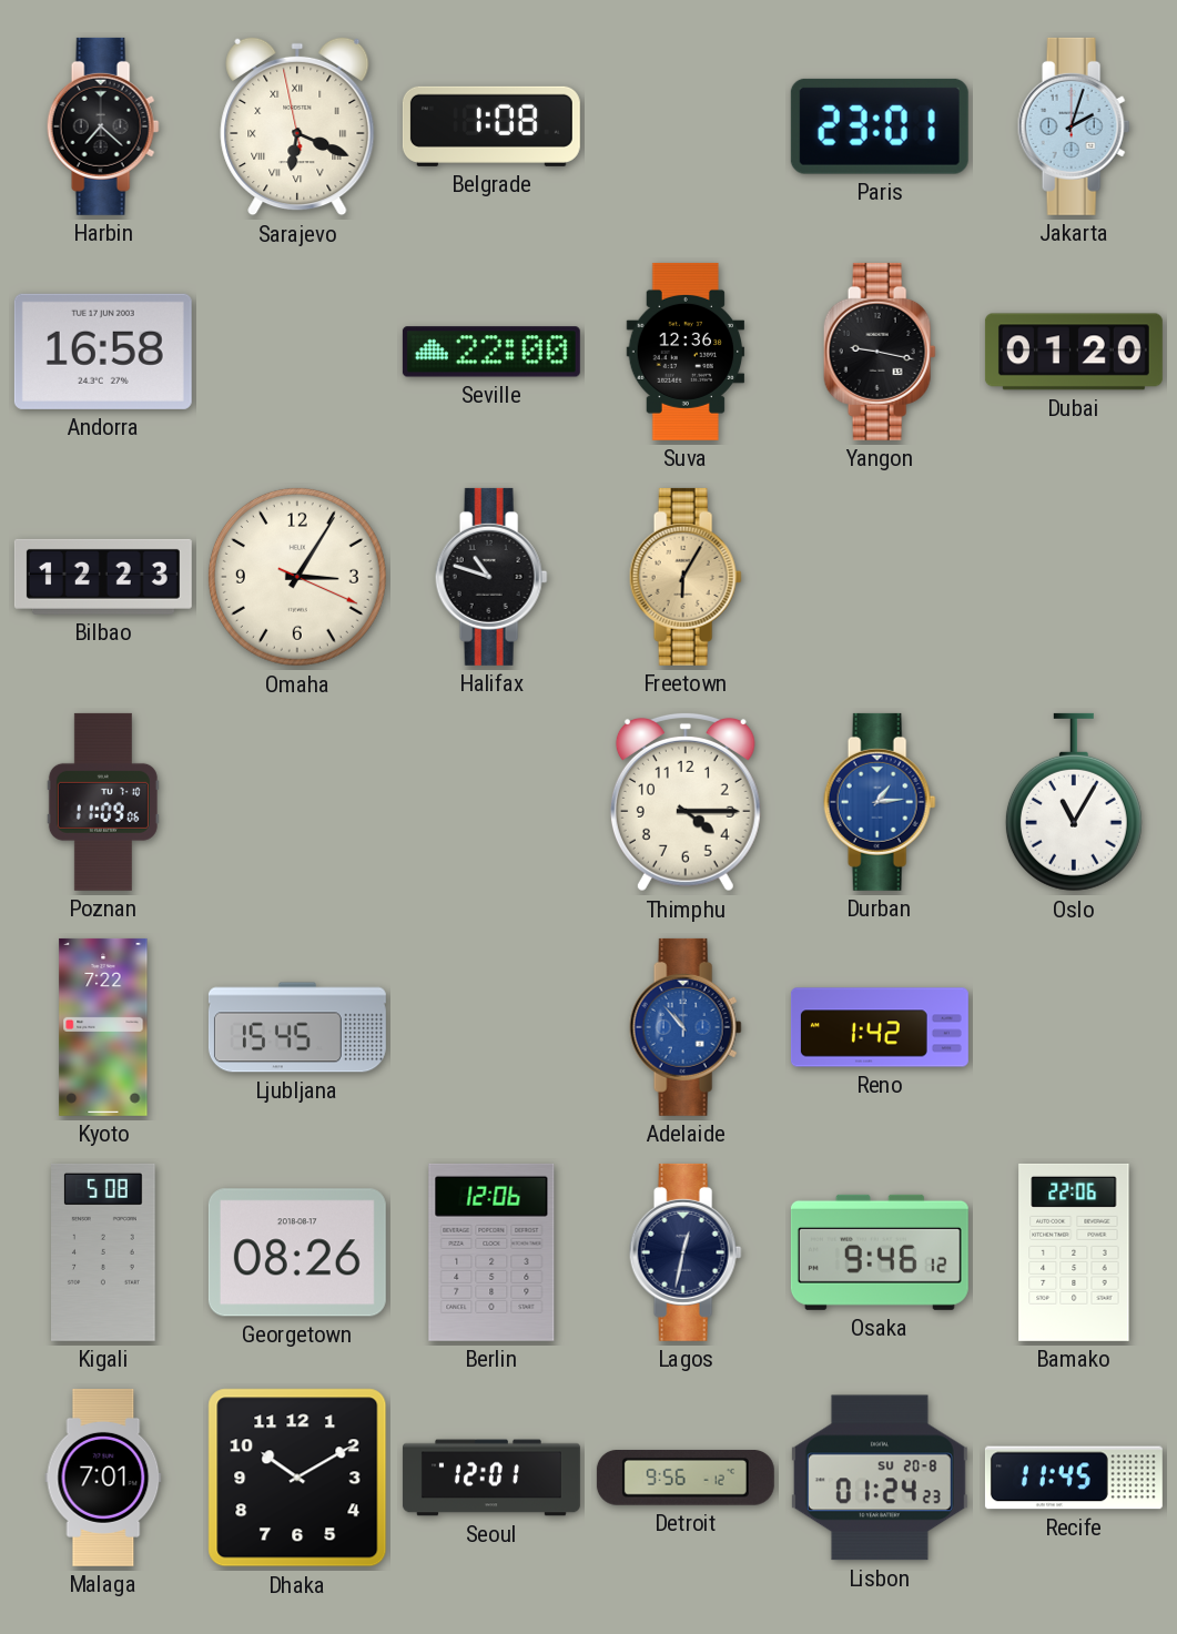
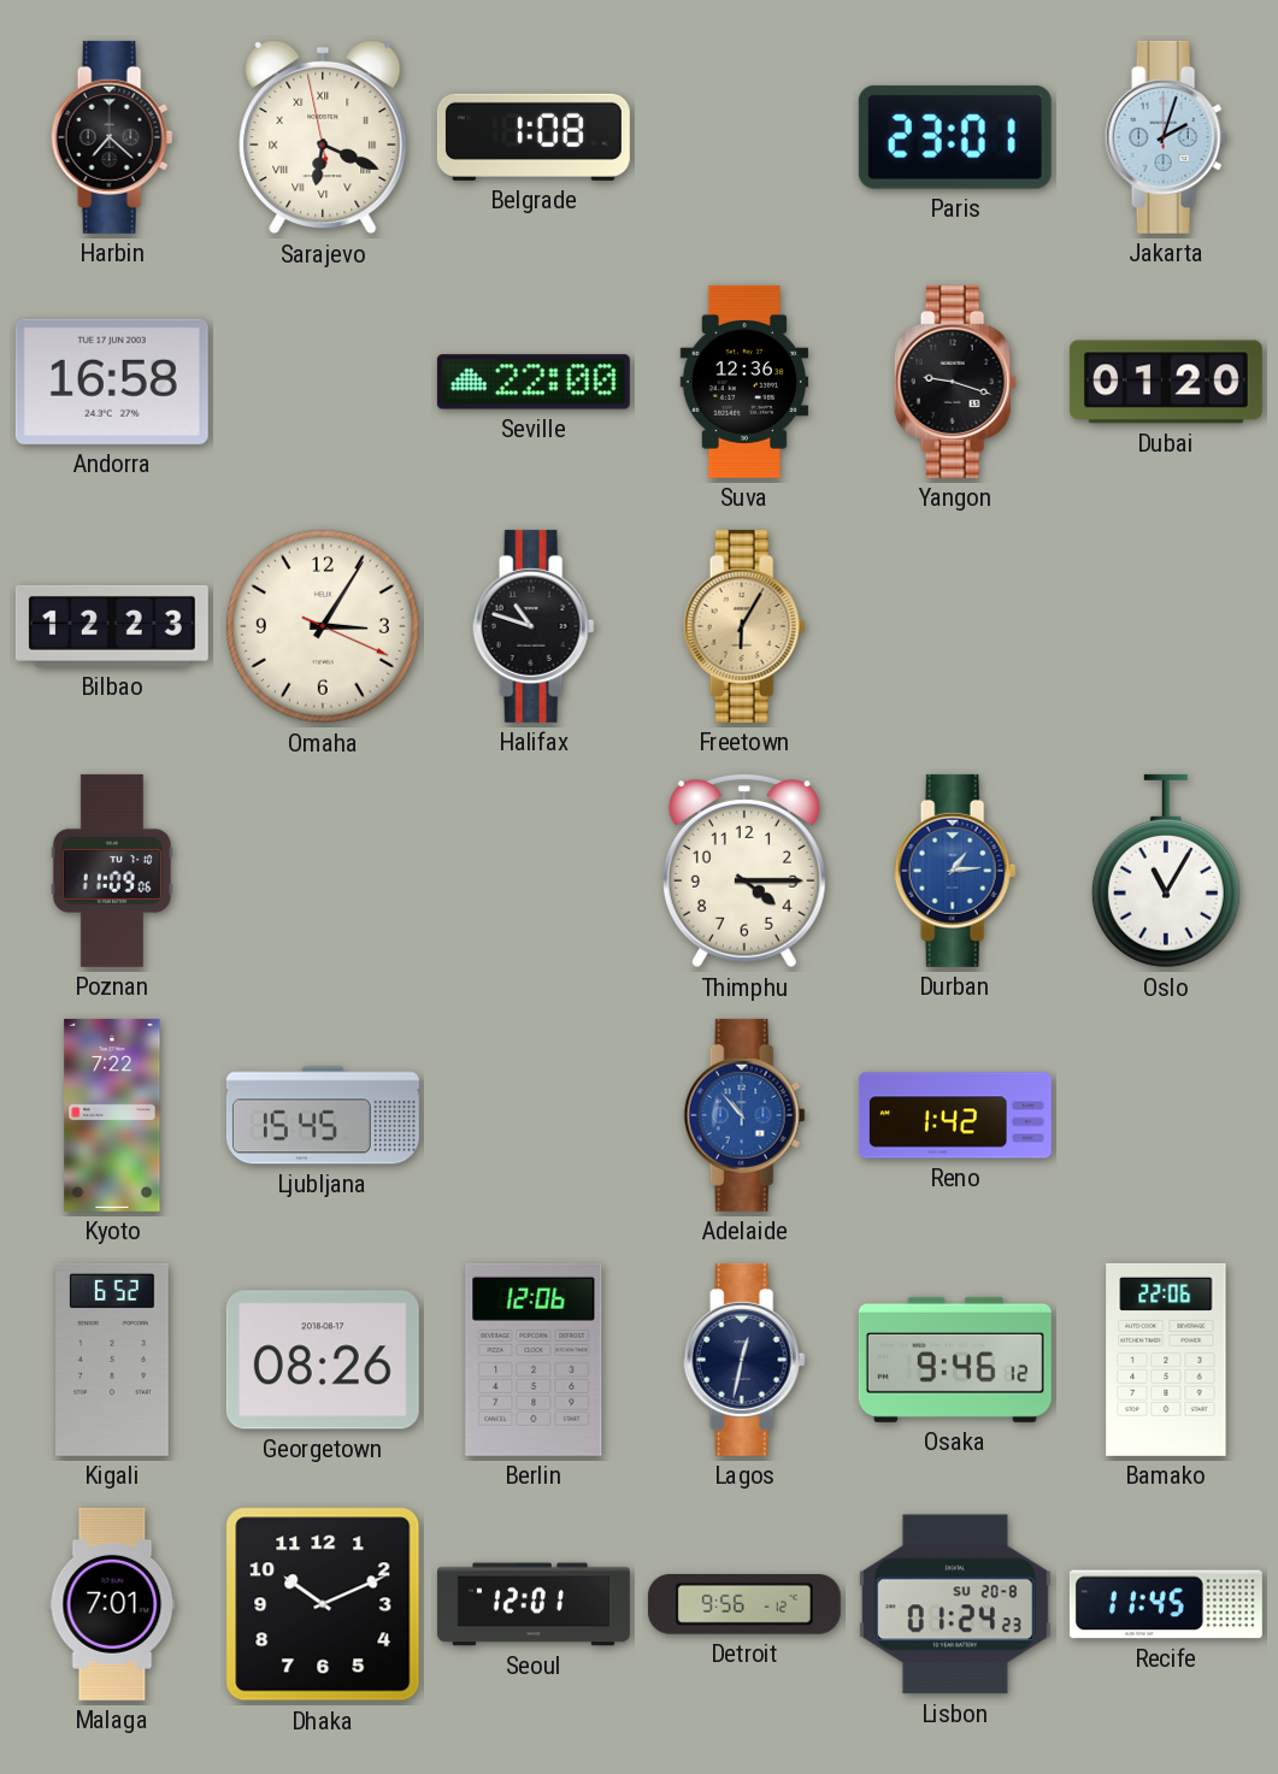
Yangon: 9:17 -> 9:18
Kigali: 5:08 -> 6:52
Dhaka: 10:10 -> 10:11
